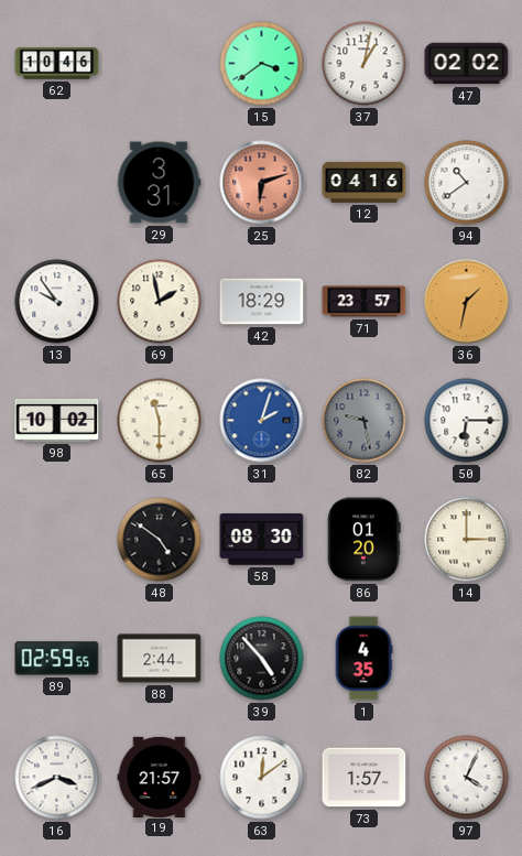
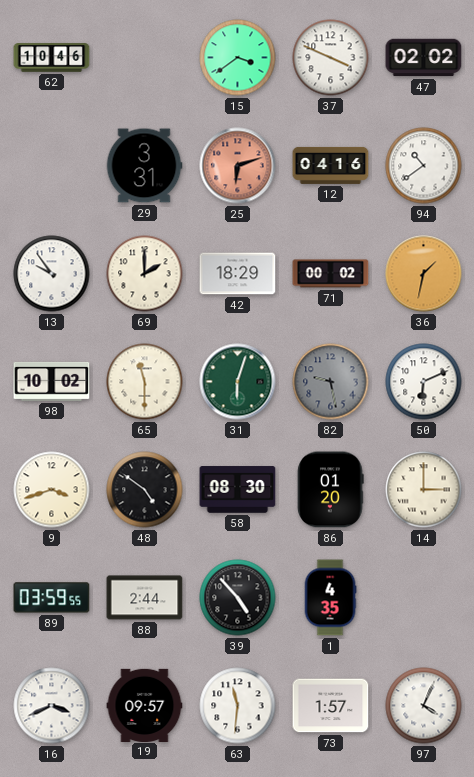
37: 1:02 -> 3:49
69: 1:58 -> 2:00
71: 23:57 -> 00:02
31: 2:03 -> 6:03
31 dial: blue -> green
50: 6:15 -> 6:11
9: none -> 3:42
89: 02:59 -> 03:59
19: 21:57 -> 09:57
63: 12:09 -> 11:31
